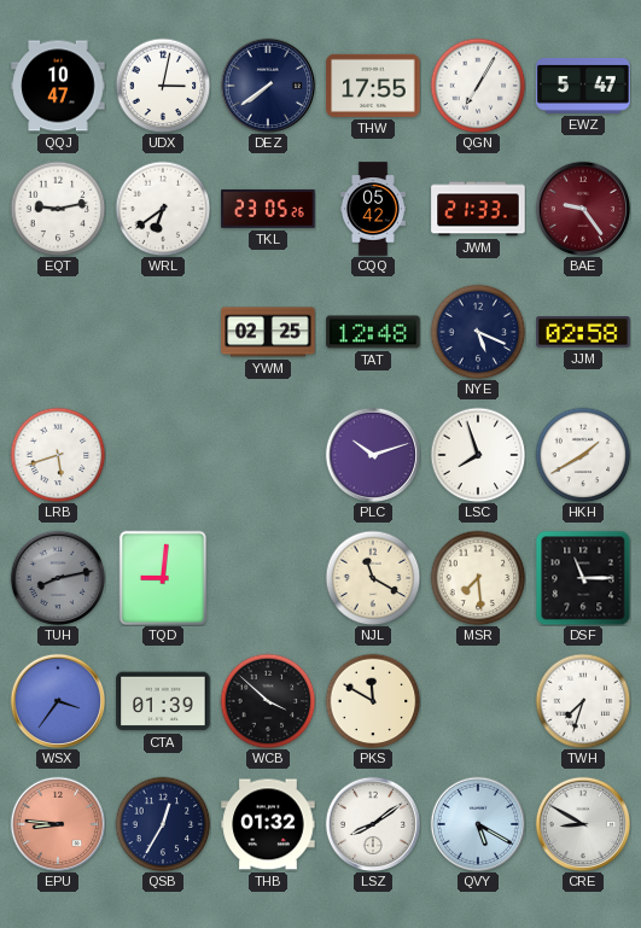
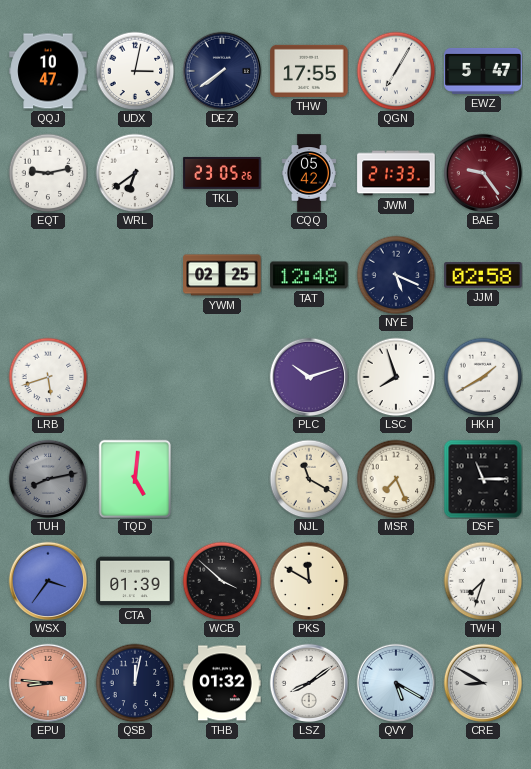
TQD: 9:01 -> 5:01
MSR: 7:29 -> 7:26
QSB: 12:35 -> 12:02
